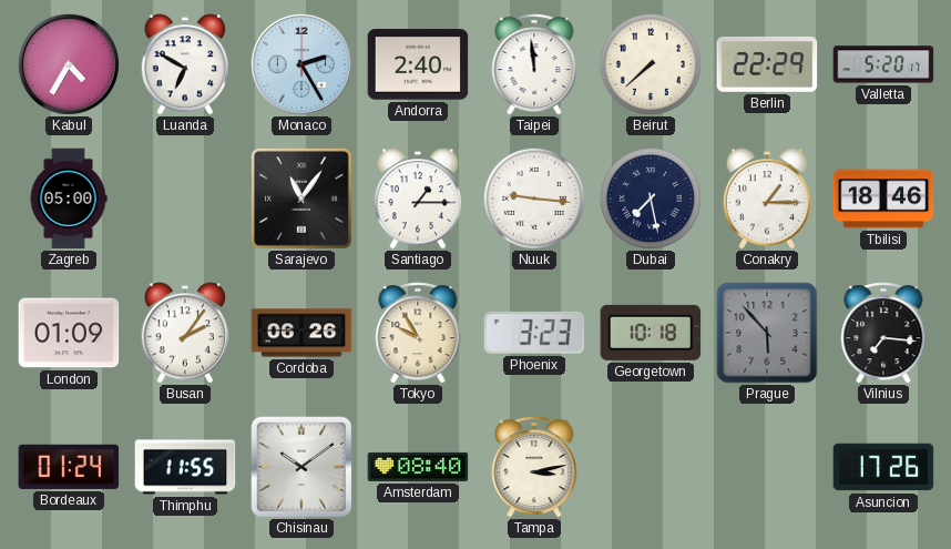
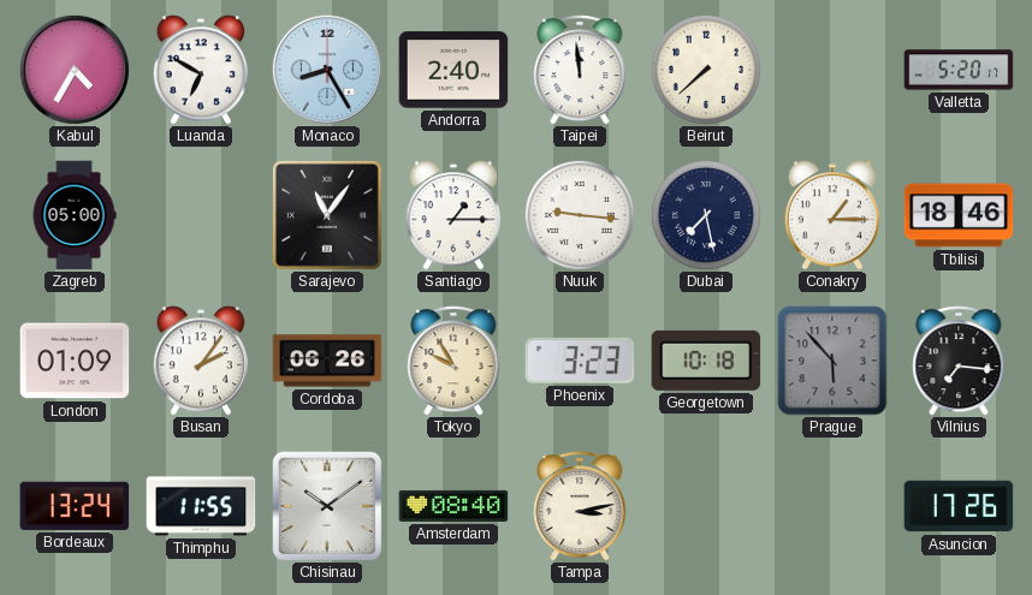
Monaco: 2:25 -> 8:25
Berlin: 22:29 -> none
Bordeaux: 01:24 -> 13:24
